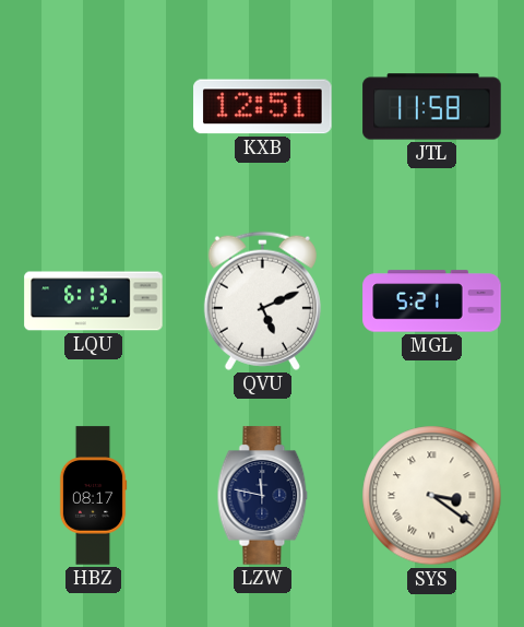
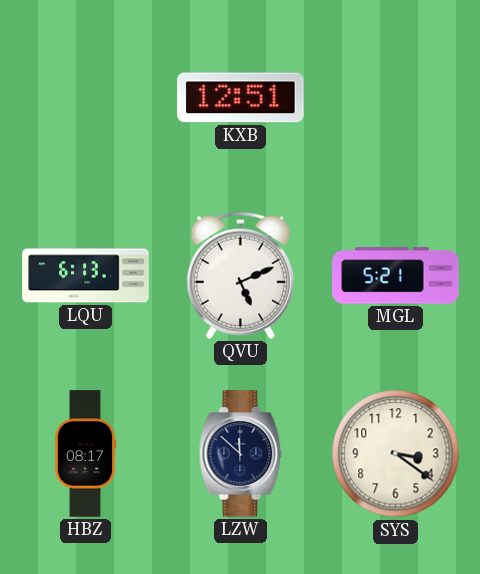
JTL: 11:58 -> none
LZW: 11:47 -> 11:52
SYS numerals: Roman -> Arabic
